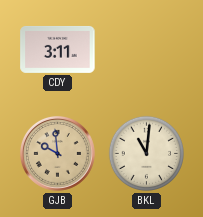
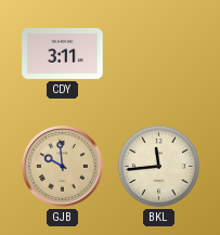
BKL: 11:01 -> 11:44
